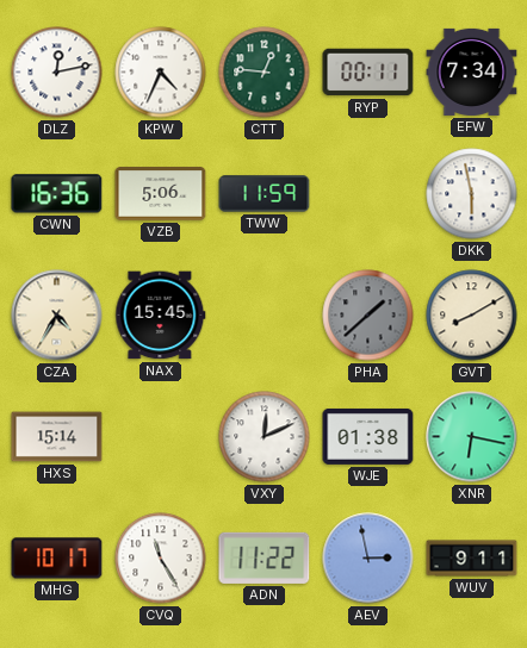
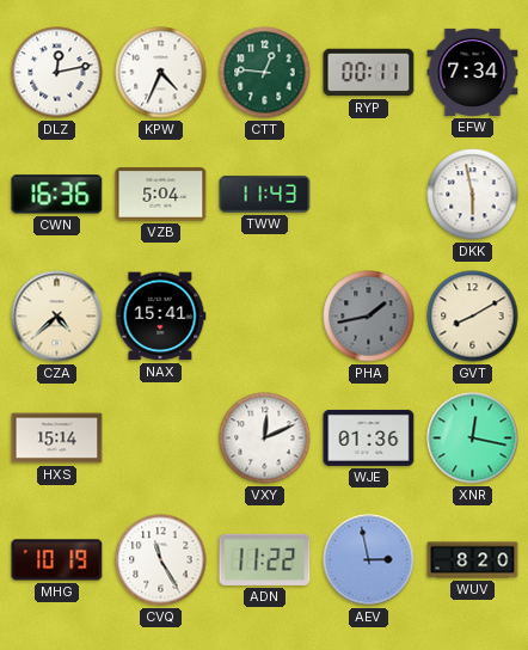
VZB: 5:06 -> 5:04
TWW: 11:59 -> 11:43
CZA: 4:35 -> 4:38
NAX: 15:45 -> 15:41
PHA: 1:38 -> 1:43
WJE: 01:38 -> 01:36
XNR: 6:17 -> 12:17
MHG: 10:17 -> 10:19
WUV: 9:11 -> 8:20
